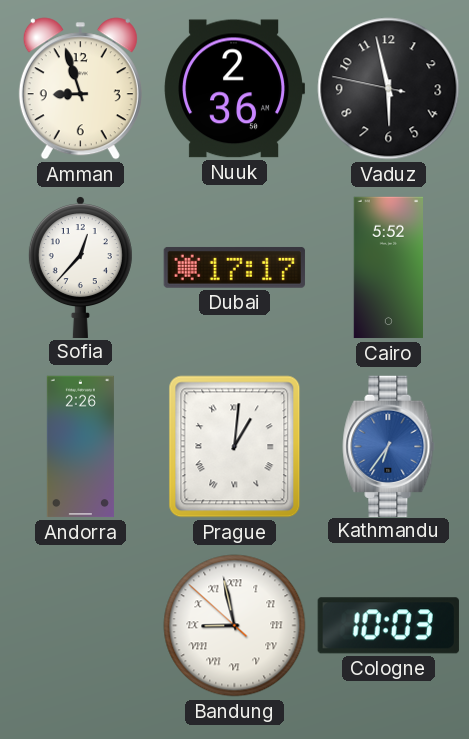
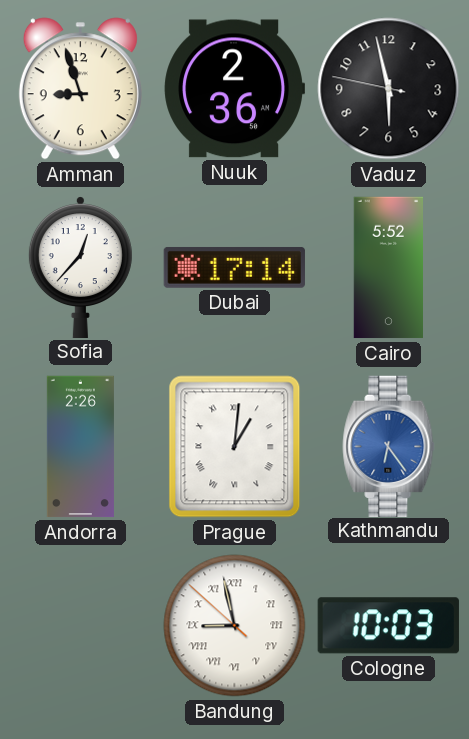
Dubai: 17:17 -> 17:14
Kathmandu: 6:36 -> 6:24
